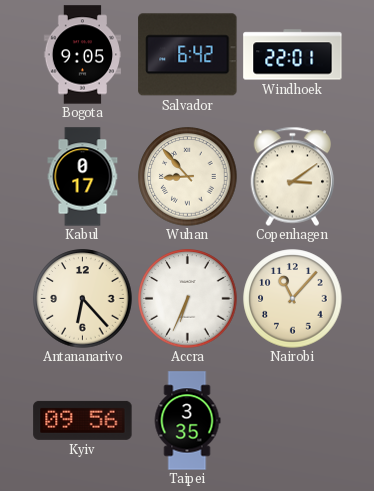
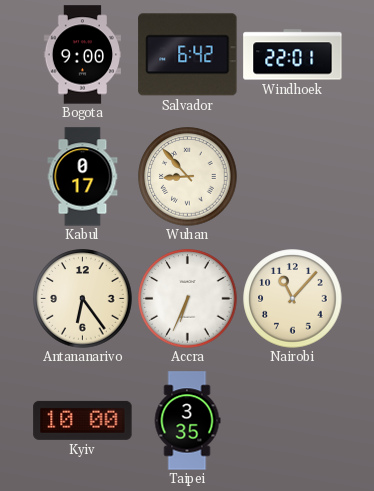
Bogota: 9:05 -> 9:00
Copenhagen: 3:09 -> none
Antananarivo: 6:23 -> 6:24
Kyiv: 09:56 -> 10:00
